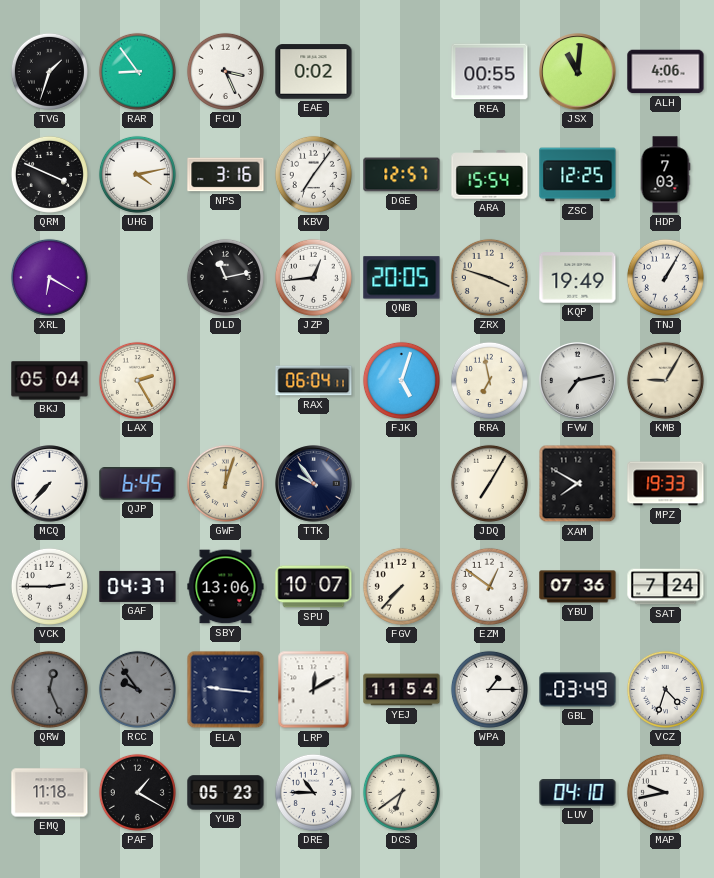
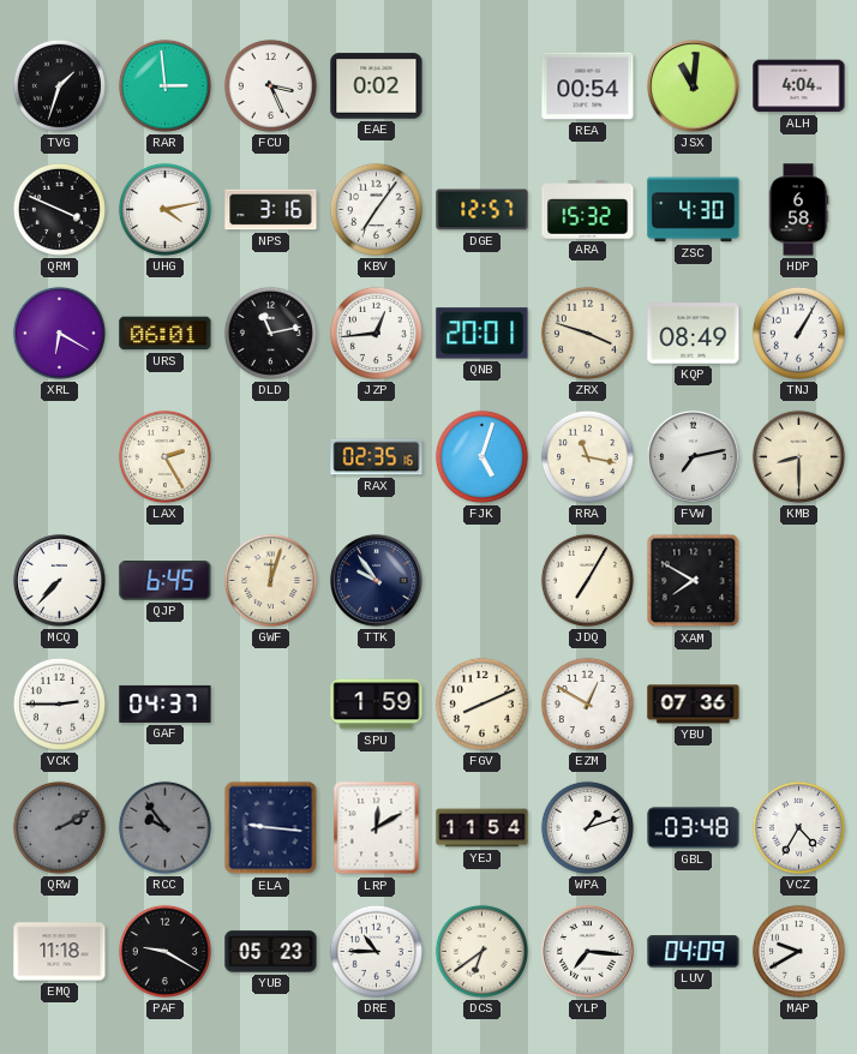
RAR: 8:54 -> 2:59
REA: 00:55 -> 00:54
ALH: 4:06 -> 4:04
ARA: 15:54 -> 15:32
ZSC: 12:25 -> 4:30
HDP: 7:03 -> 6:58
URS: none -> 06:01
QNB: 20:05 -> 20:01
KQP: 19:49 -> 08:49
BKJ: 05:04 -> none
RAX: 06:04 -> 02:35
RRA: 6:58 -> 11:17
KMB: 9:05 -> 8:30
MPZ: 19:33 -> none
SBY: 13:06 -> none
SPU: 10:07 -> 1:59
FGV: 7:37 -> 8:11
EZM: 12:51 -> 12:50
SAT: 7:24 -> none
QRW: 12:26 -> 2:10
WPA: 1:15 -> 1:12
GBL: 03:49 -> 03:48
VCZ: 4:33 -> 4:35
PAF: 1:20 -> 9:20
YLP: none -> 7:16
LUV: 04:10 -> 04:09
MAP: 9:43 -> 9:40
